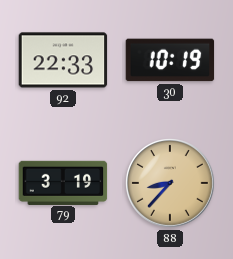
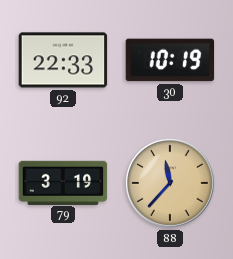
88: 8:37 -> 11:37
